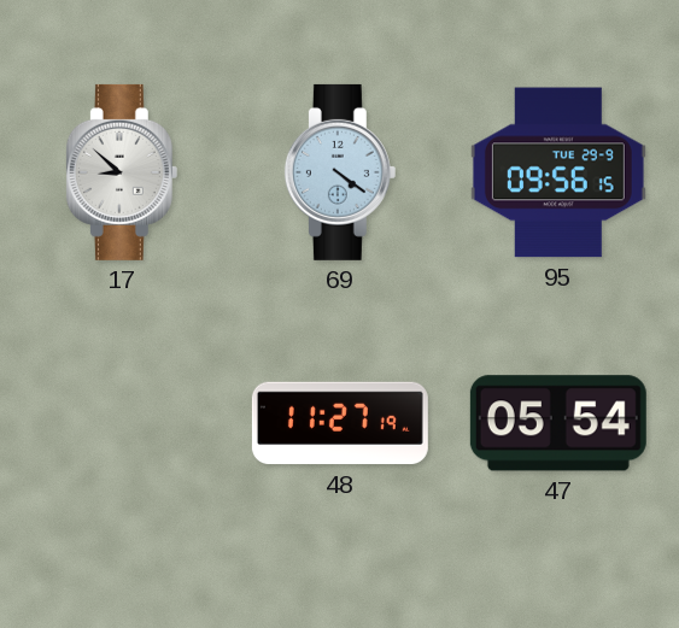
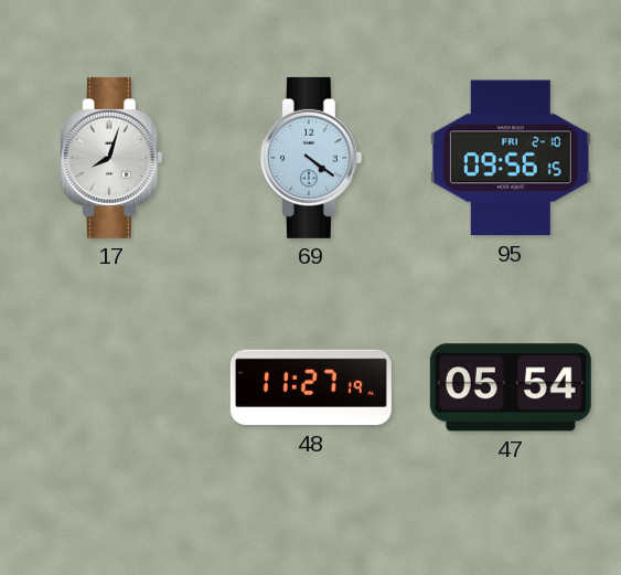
17: 8:52 -> 8:03
95 date: TUE 29-9 -> FRI 2-10
